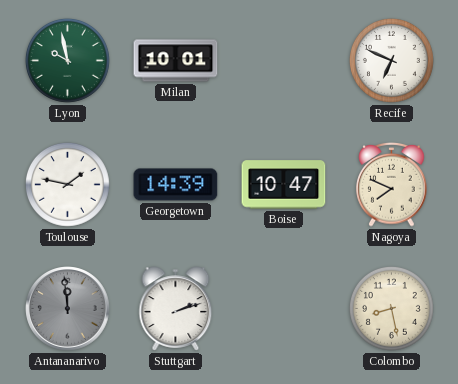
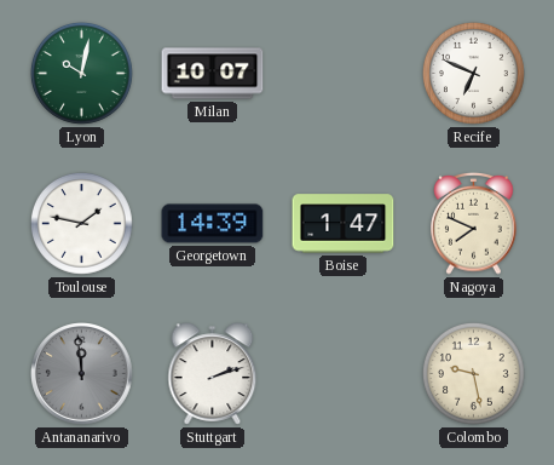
Lyon: 9:58 -> 10:02
Milan: 10:01 -> 10:07
Boise: 10:47 -> 1:47
Colombo: 8:28 -> 9:28
